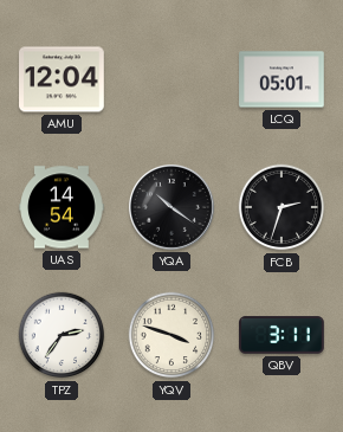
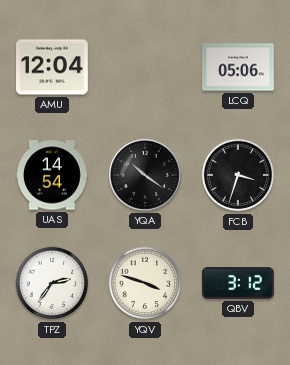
LCQ: 05:01 -> 05:06
FCB: 2:33 -> 3:33
QBV: 3:11 -> 3:12
